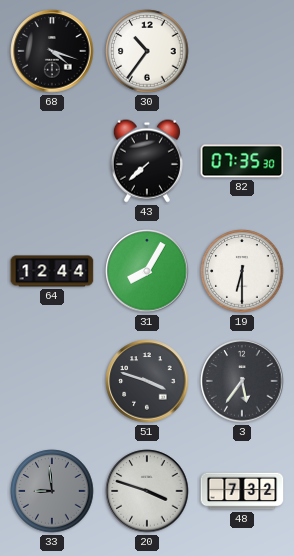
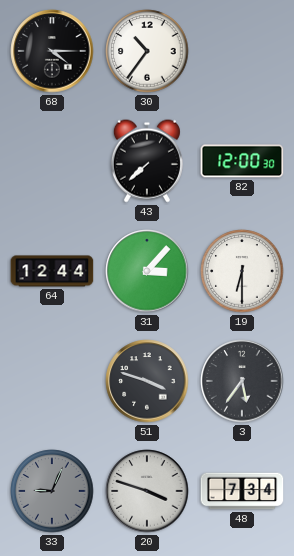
68: 4:18 -> 4:15
82: 07:35 -> 12:00
31: 8:05 -> 3:07
33: 8:59 -> 9:04
48: 7:32 -> 7:34
